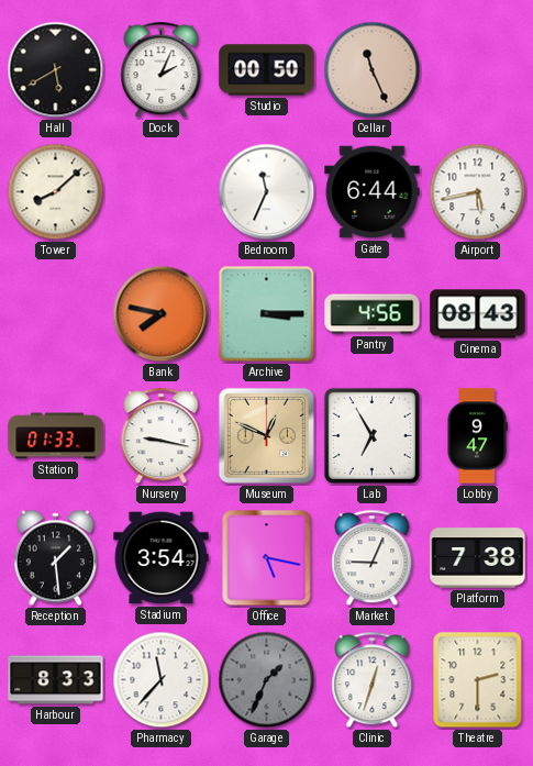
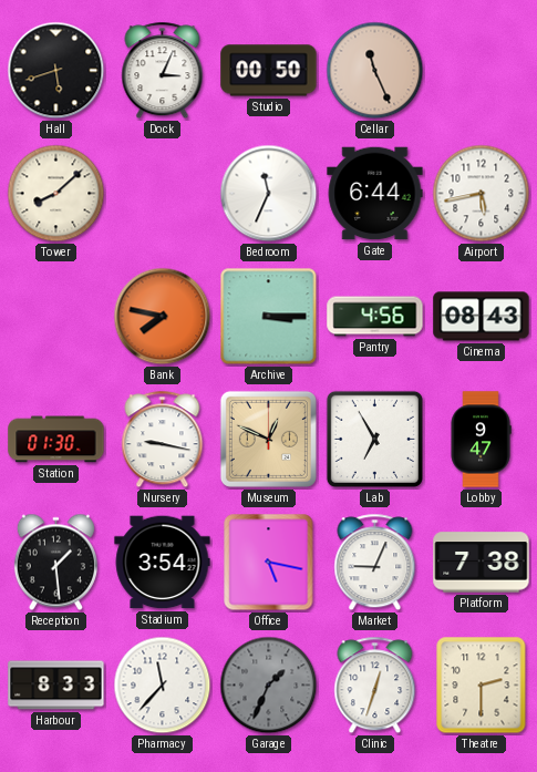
Hall: 5:40 -> 5:42
Dock: 2:04 -> 3:04
Station: 01:33 -> 01:30
